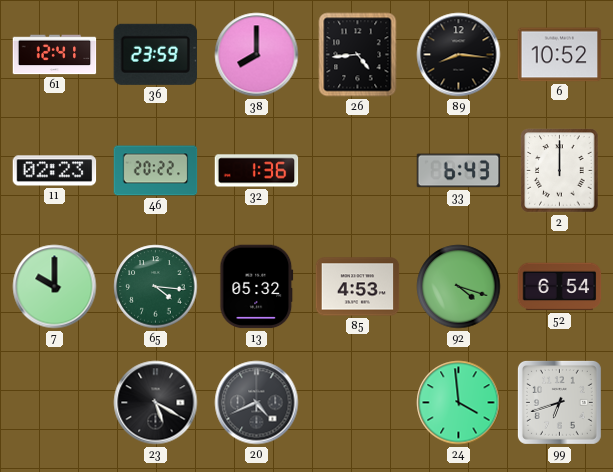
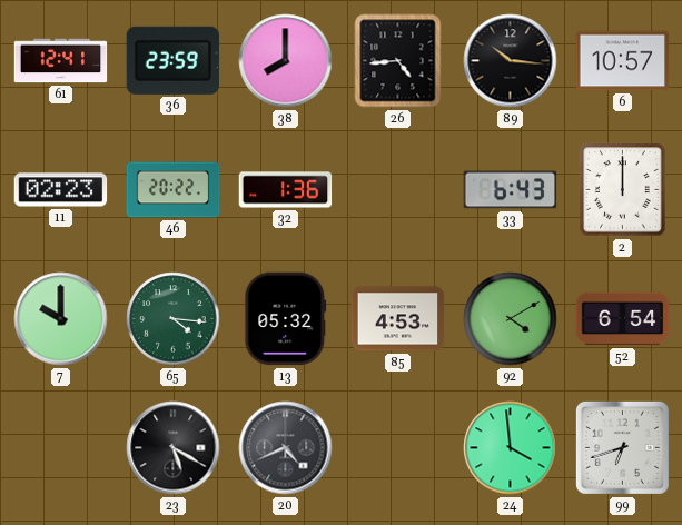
89: 8:16 -> 10:16
6: 10:52 -> 10:57
92: 4:18 -> 4:10
